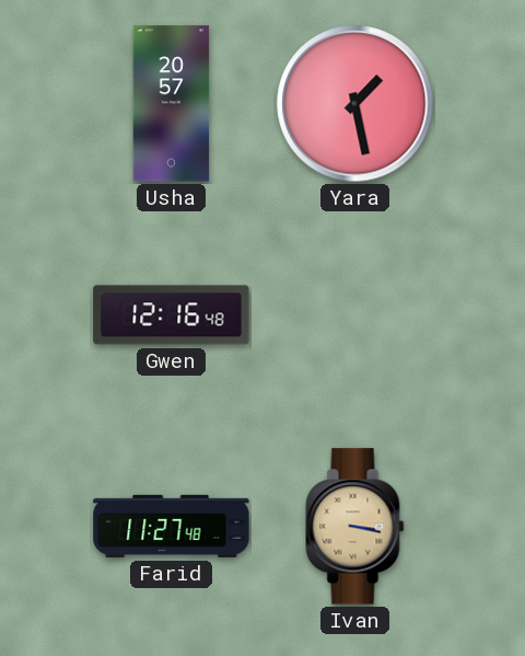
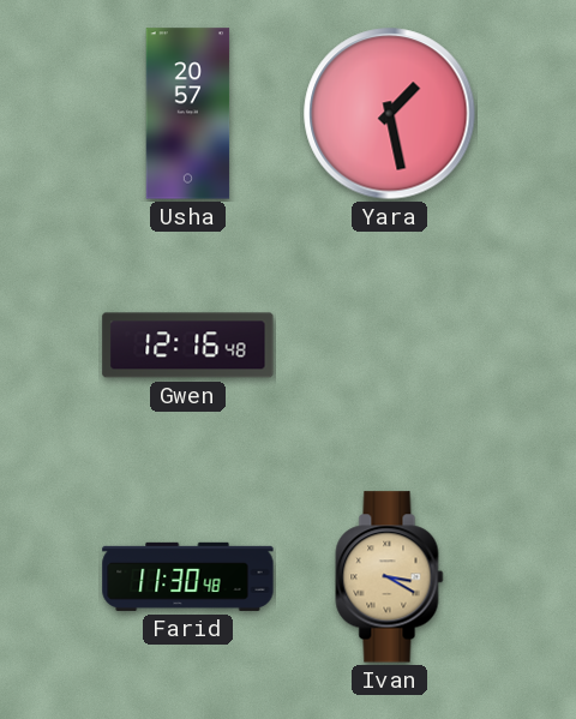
Farid: 11:27 -> 11:30
Ivan: 3:17 -> 3:20
